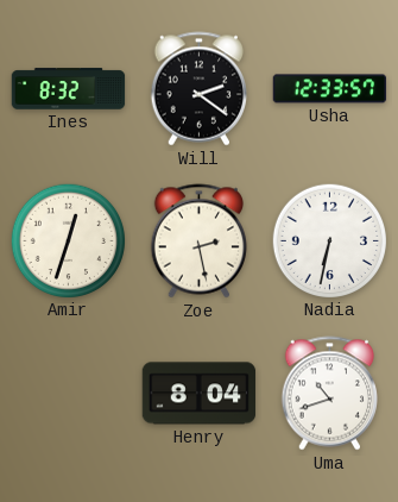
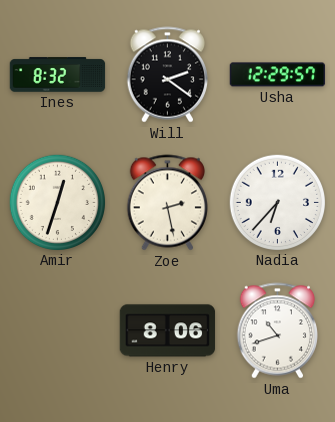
Usha: 12:33 -> 12:29
Nadia: 6:32 -> 6:37
Henry: 8:04 -> 8:06
